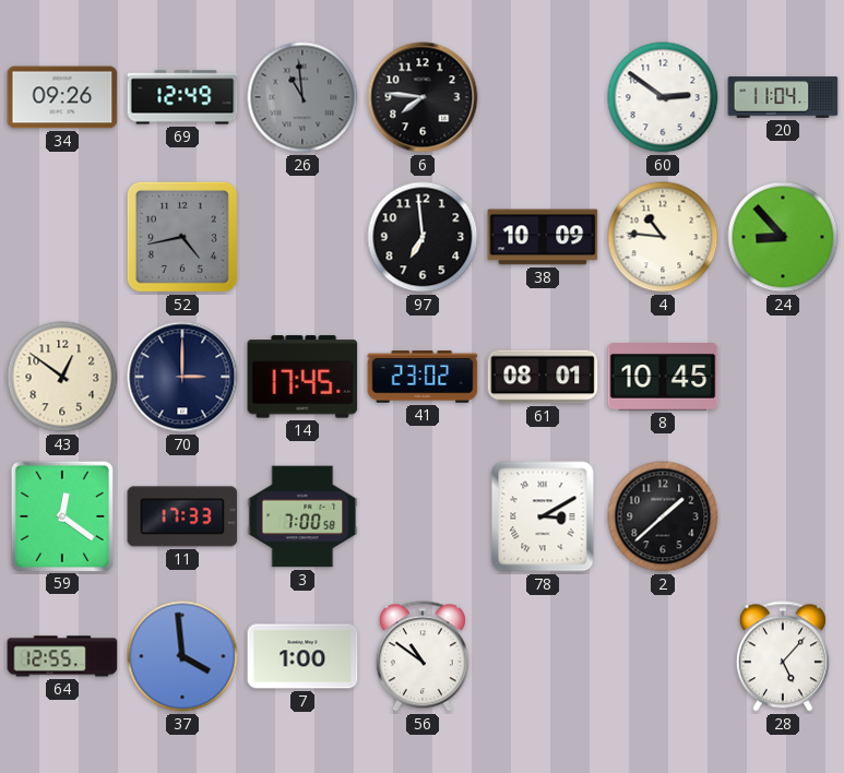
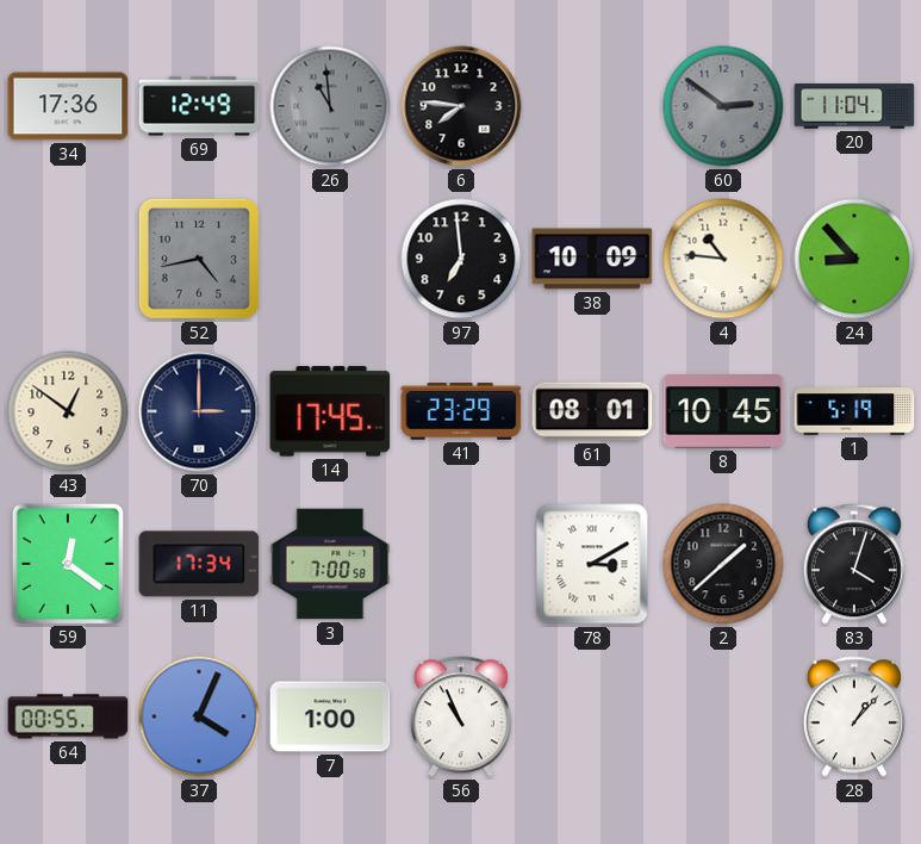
34: 09:26 -> 17:36
60 dial: white -> grey
41: 23:02 -> 23:29
1: none -> 5:19
11: 17:33 -> 17:34
83: none -> 4:03
64: 12:55 -> 00:55
37: 3:59 -> 4:04
56: 10:51 -> 10:56
28: 5:07 -> 1:07
